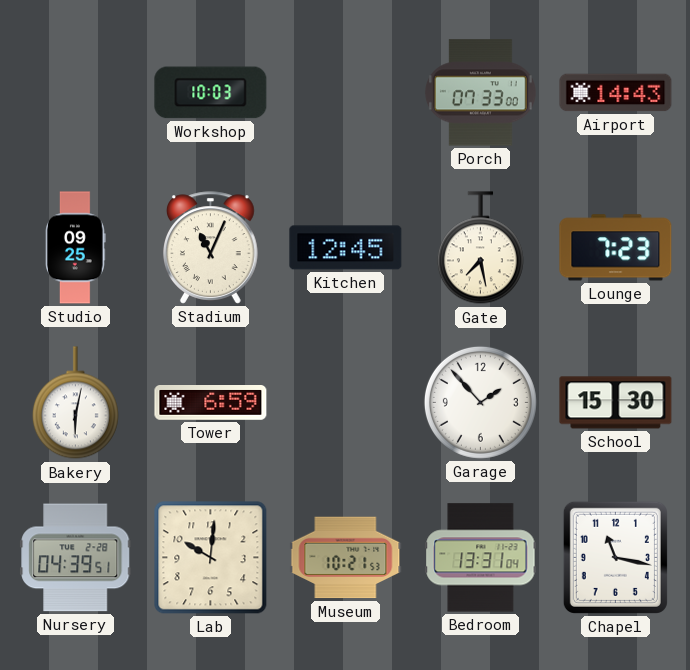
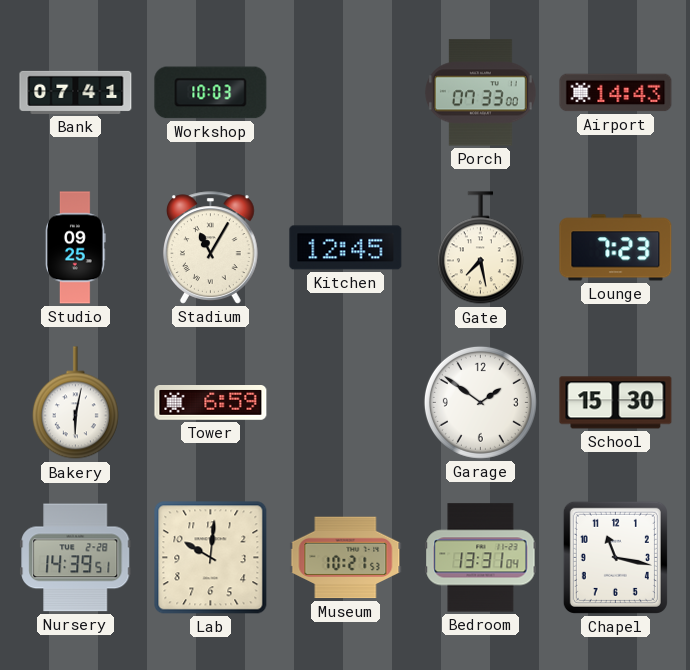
Bank: none -> 07:41
Stadium: 11:04 -> 11:05
Garage: 1:53 -> 1:51
Nursery: 04:39 -> 14:39
